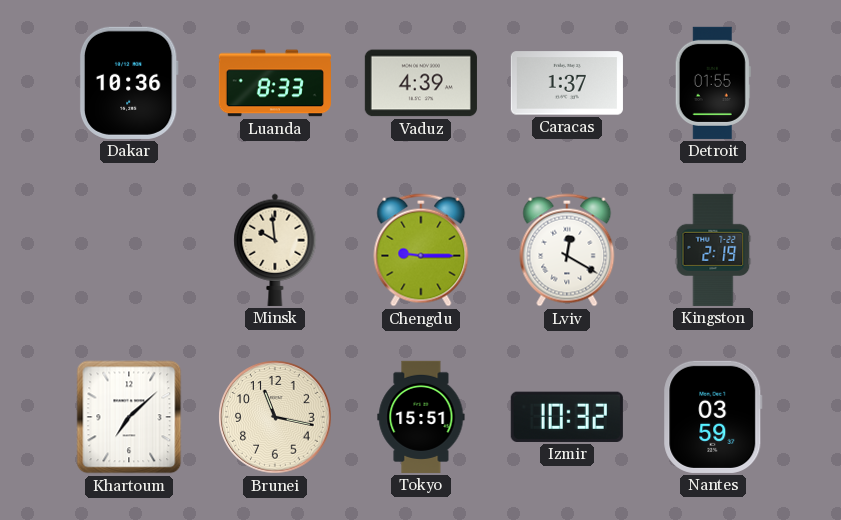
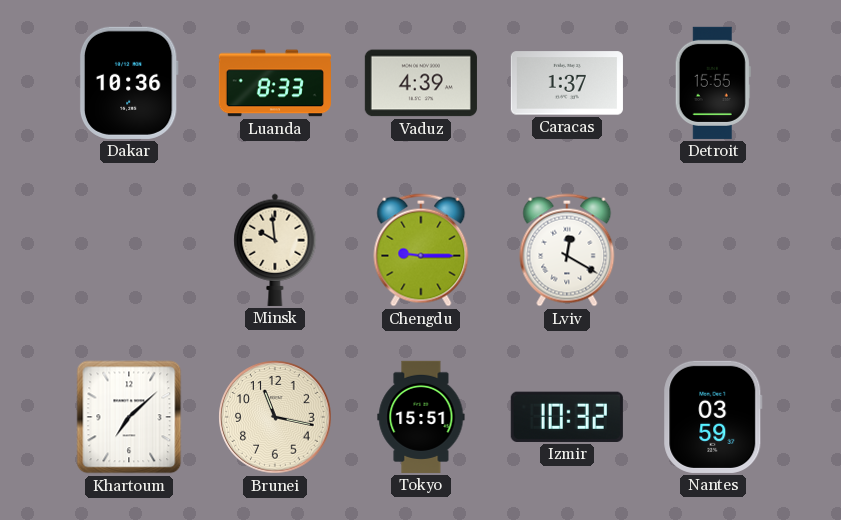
Detroit: 01:55 -> 15:55
Kingston: 2:19 -> none
